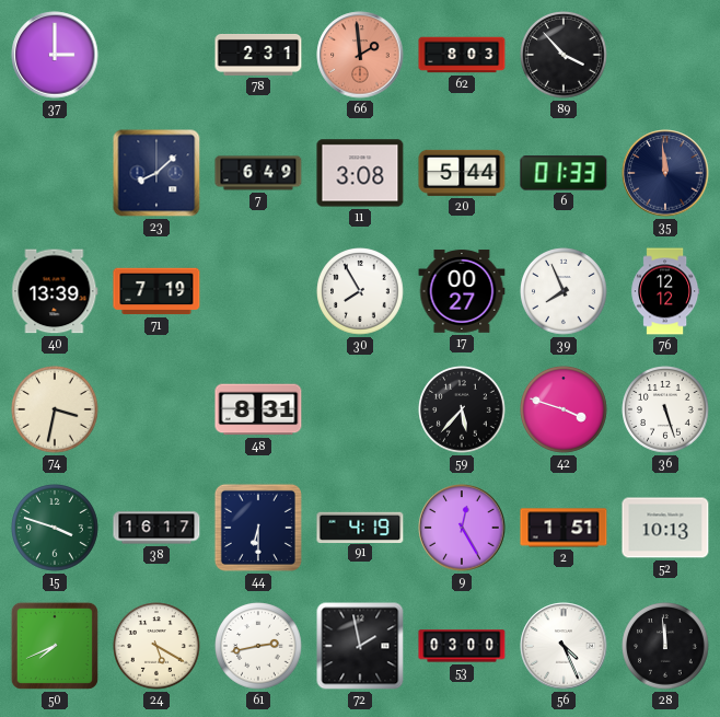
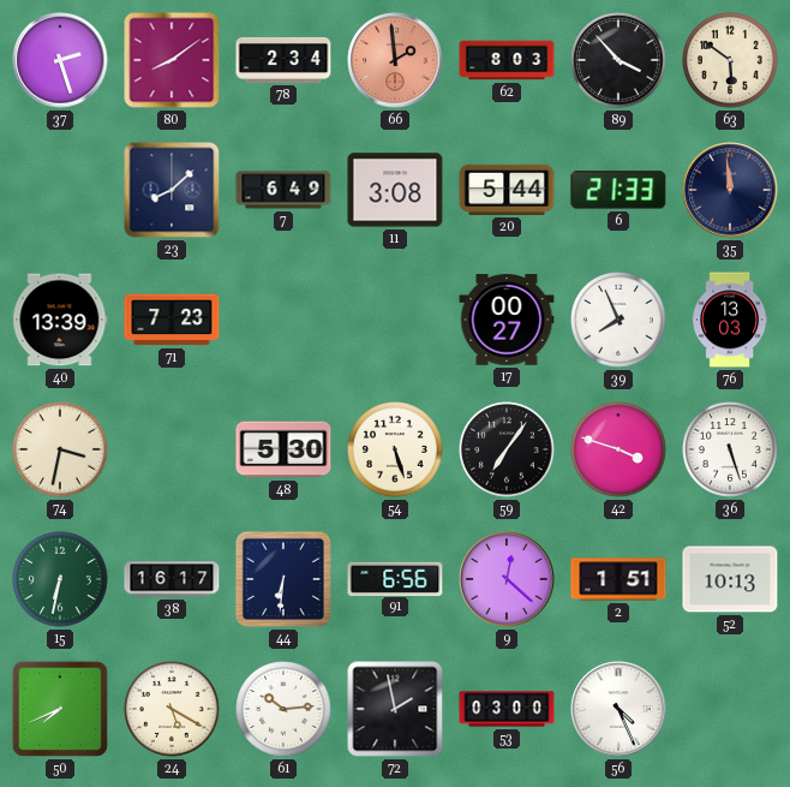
37: 3:00 -> 2:27
80: none -> 8:09
78: 2:31 -> 2:34
63: none -> 5:51
6: 01:33 -> 21:33
71: 7:19 -> 7:23
30: 7:55 -> none
76: 12:12 -> 13:03
48: 8:31 -> 5:30
54: none -> 5:27
59: 5:37 -> 7:06
15: 3:48 -> 6:32
44: 6:30 -> 6:31
91: 4:19 -> 6:56
9: 12:25 -> 12:22
61: 2:43 -> 10:14
28: 11:59 -> none
